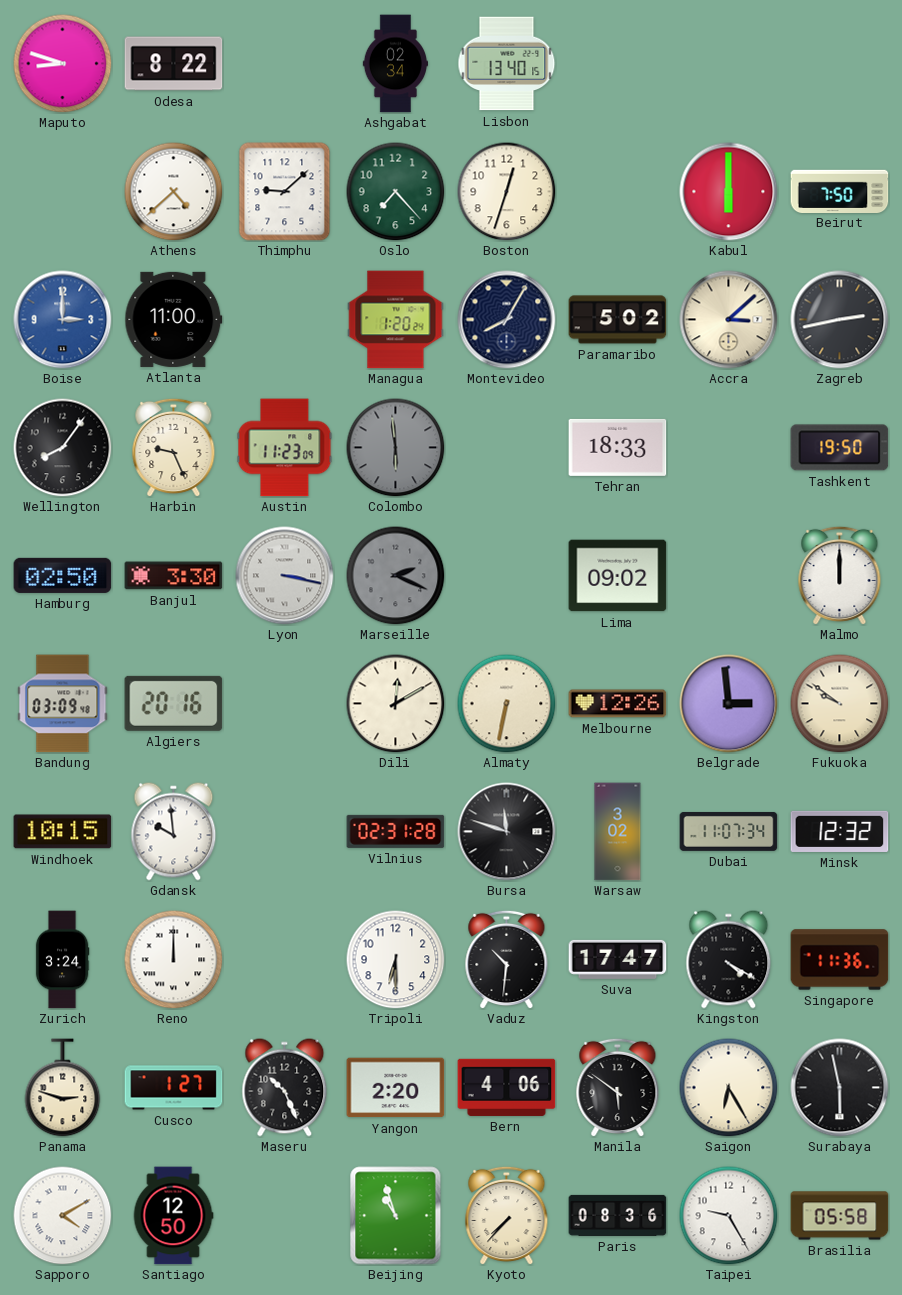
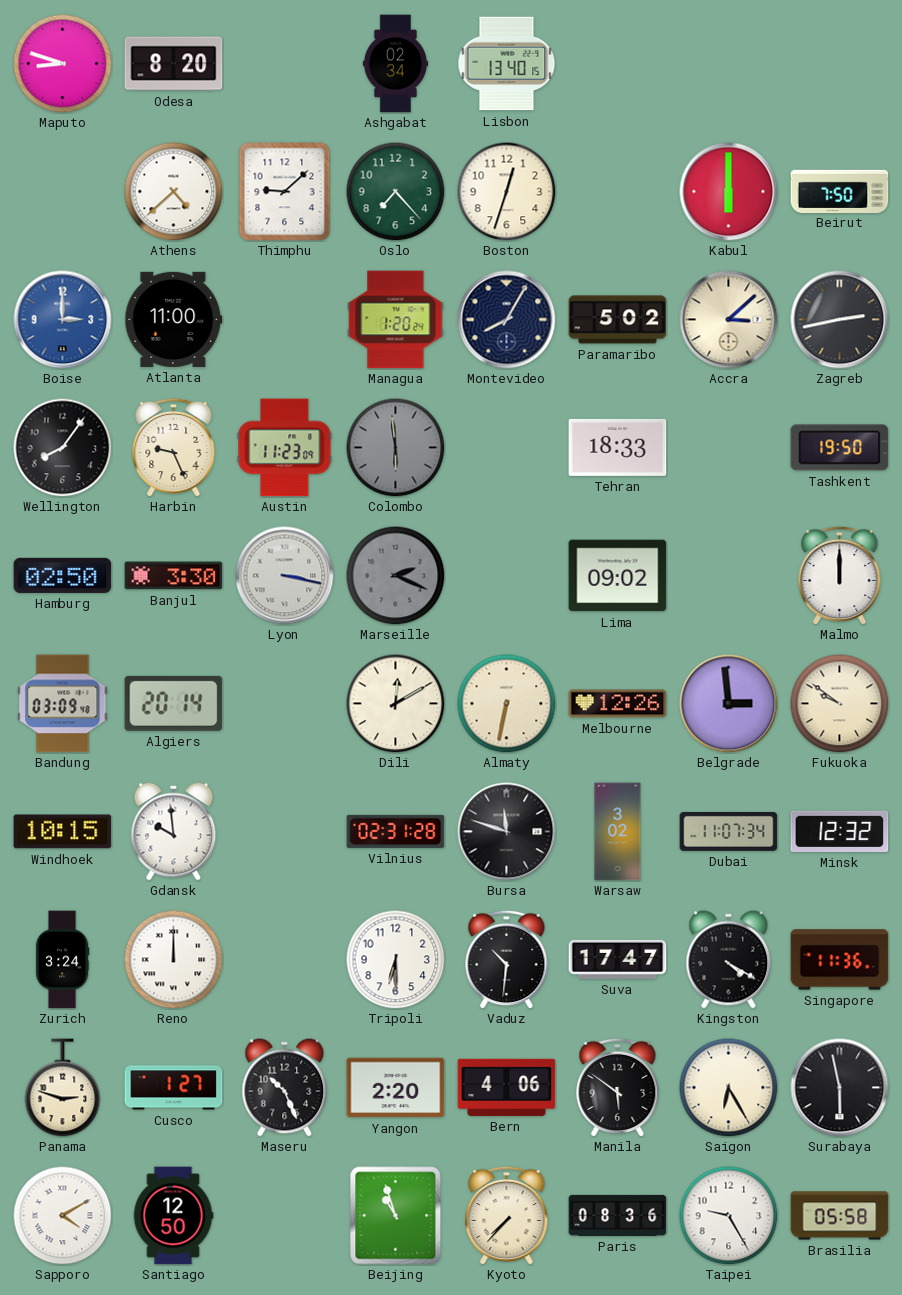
Odesa: 8:22 -> 8:20
Algiers: 20:16 -> 20:14
